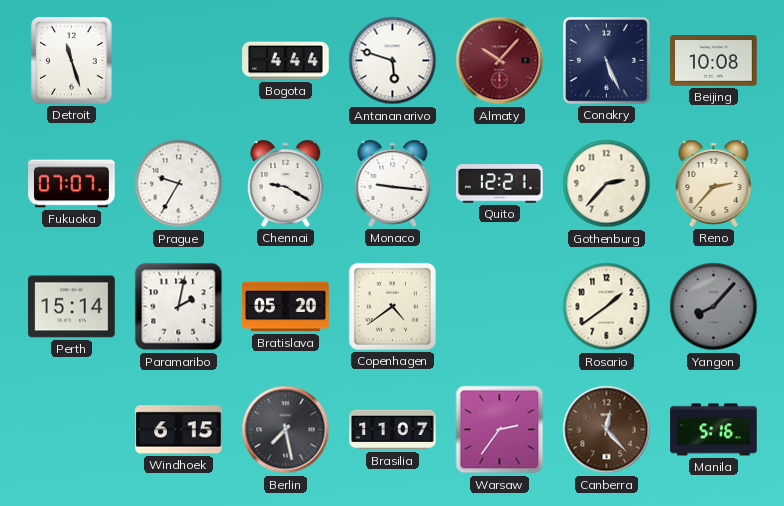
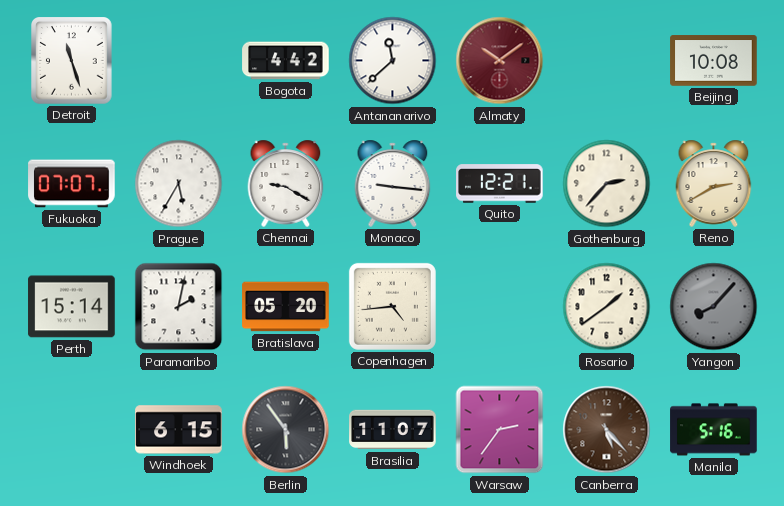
Bogota: 4:44 -> 4:42
Antananarivo: 5:48 -> 11:38
Almaty: 10:07 -> 10:09
Conakry: 5:26 -> none
Prague: 9:35 -> 5:35
Reno: 2:37 -> 2:40
Copenhagen: 4:39 -> 4:44
Berlin: 7:28 -> 5:54
Canberra: 12:23 -> 5:23
